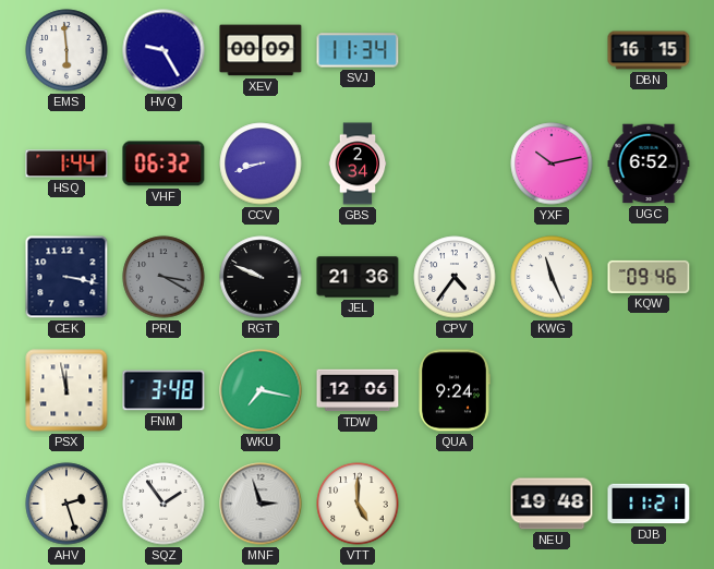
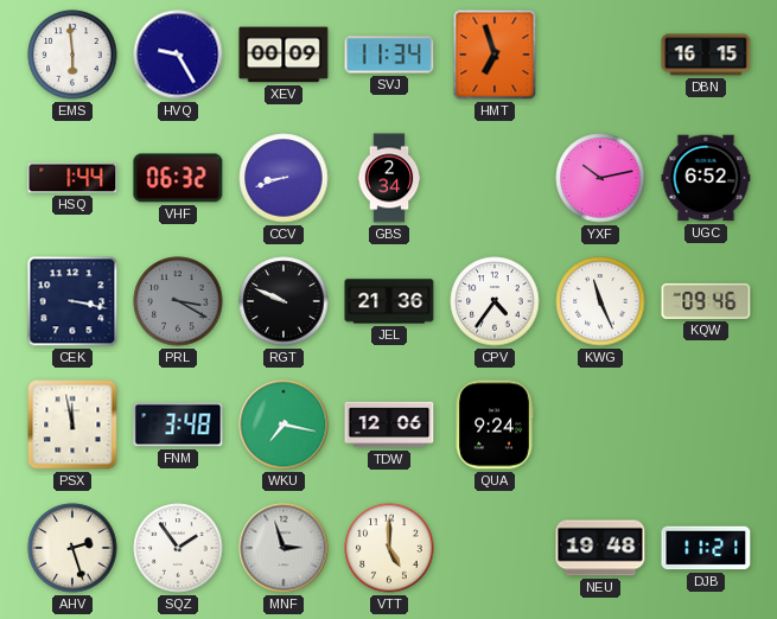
HMT: none -> 6:57
